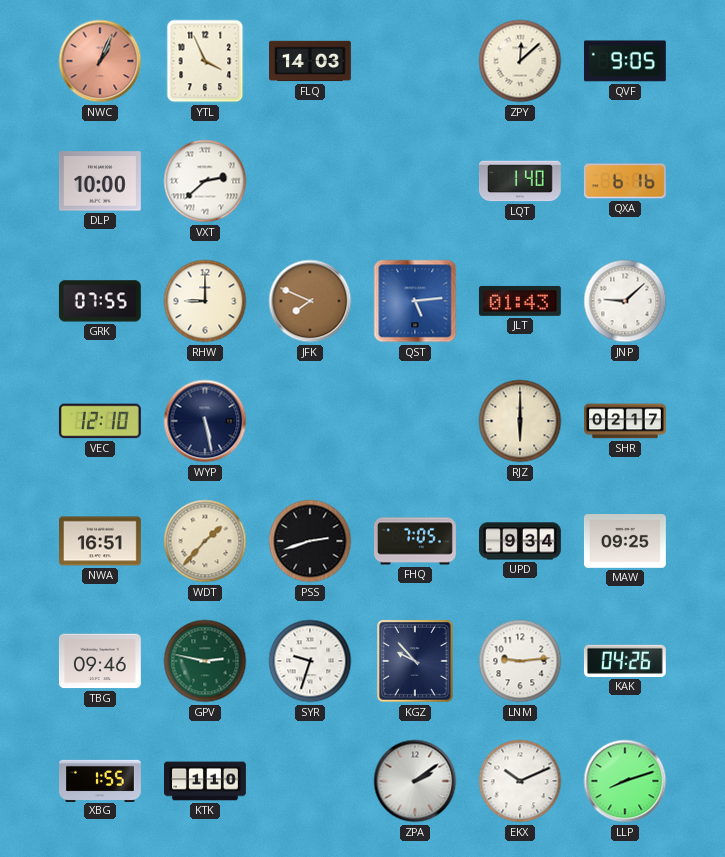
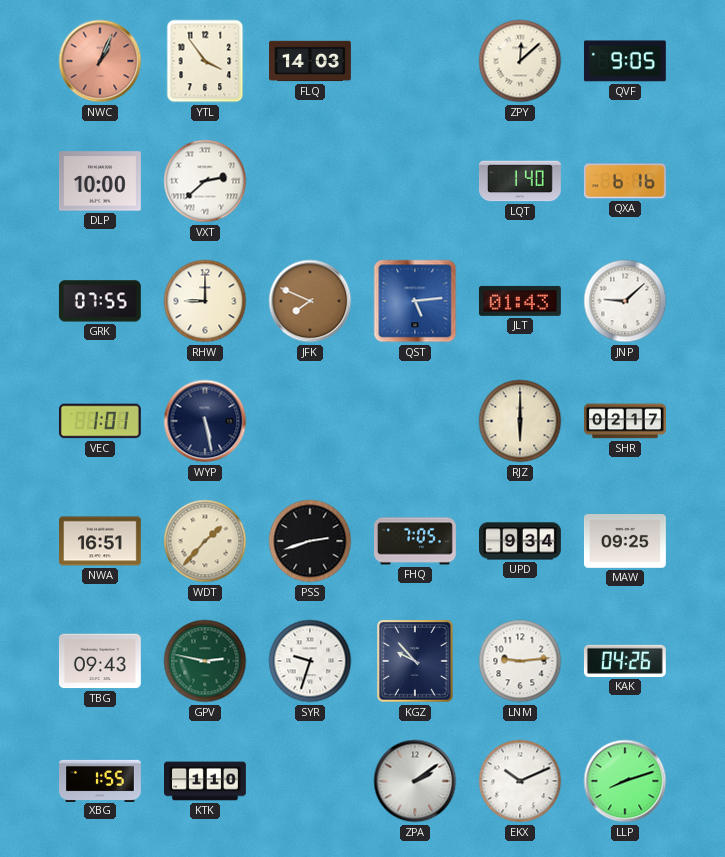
YTL: 3:56 -> 3:54
VEC: 12:10 -> 1:01
TBG: 09:46 -> 09:43
